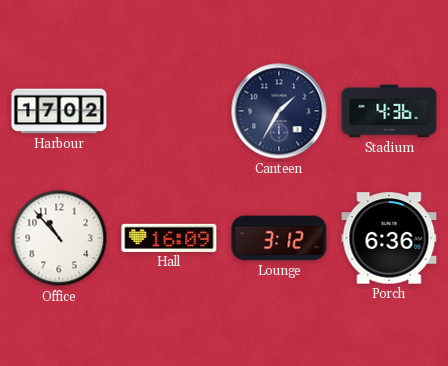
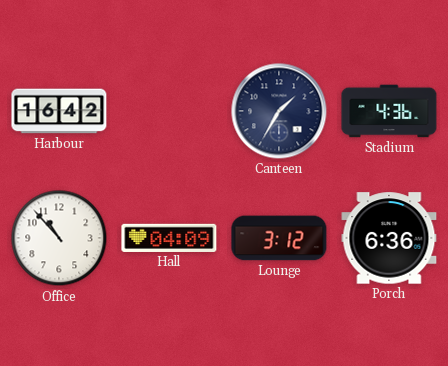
Harbour: 17:02 -> 16:42
Hall: 16:09 -> 04:09
